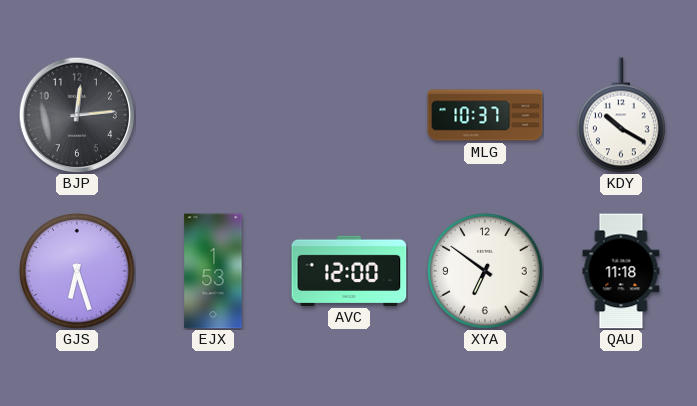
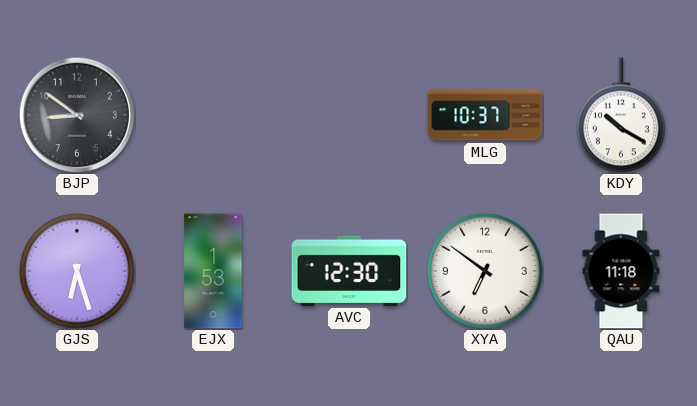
BJP: 12:14 -> 8:51
AVC: 12:00 -> 12:30
